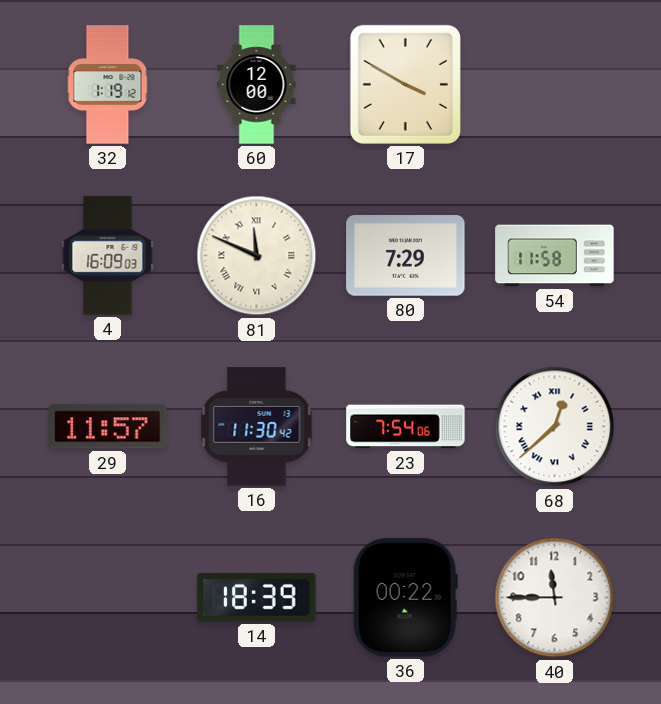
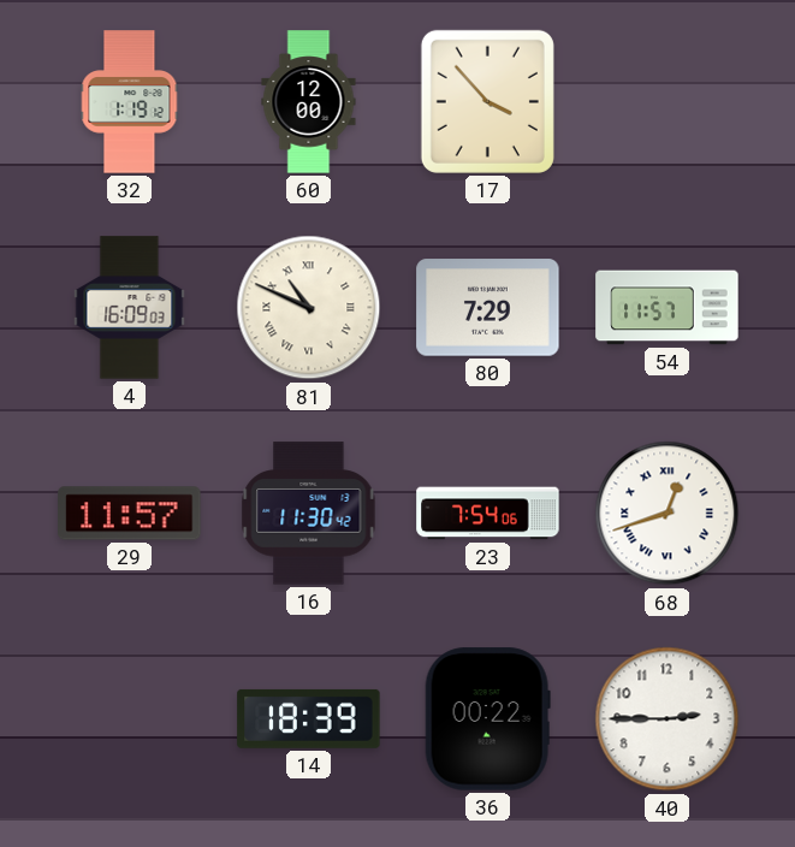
17: 3:50 -> 3:53
81: 11:49 -> 10:49
54: 11:58 -> 11:57
68: 12:38 -> 12:42
40: 11:45 -> 2:45
